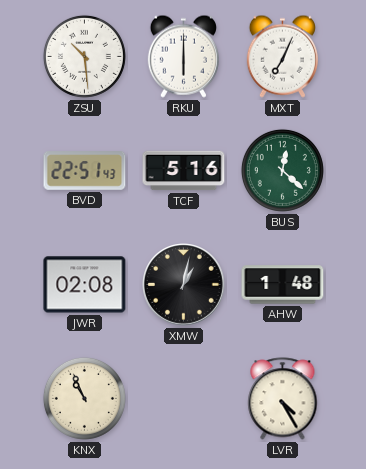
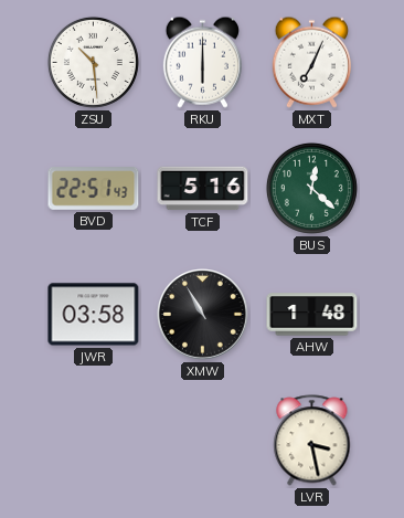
JWR: 02:08 -> 03:58
XMW: 1:02 -> 10:55
KNX: 10:56 -> none
LVR: 4:25 -> 3:28
